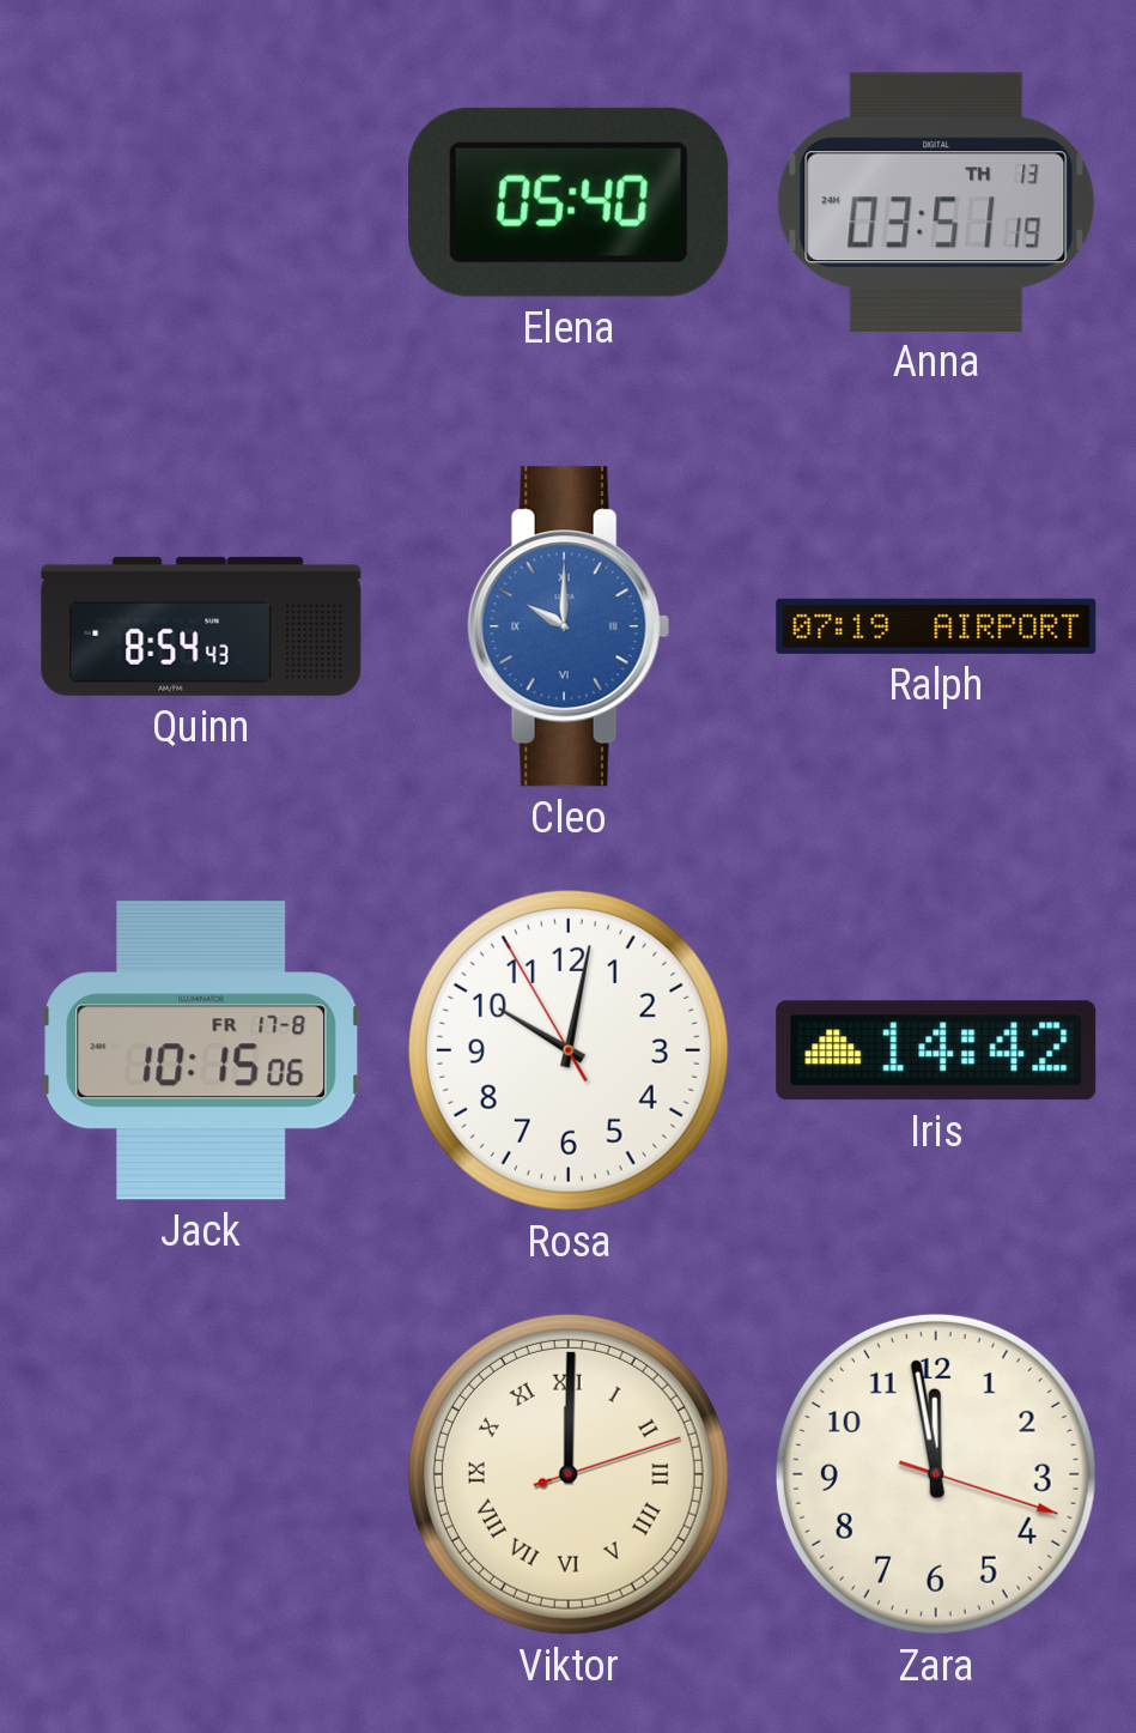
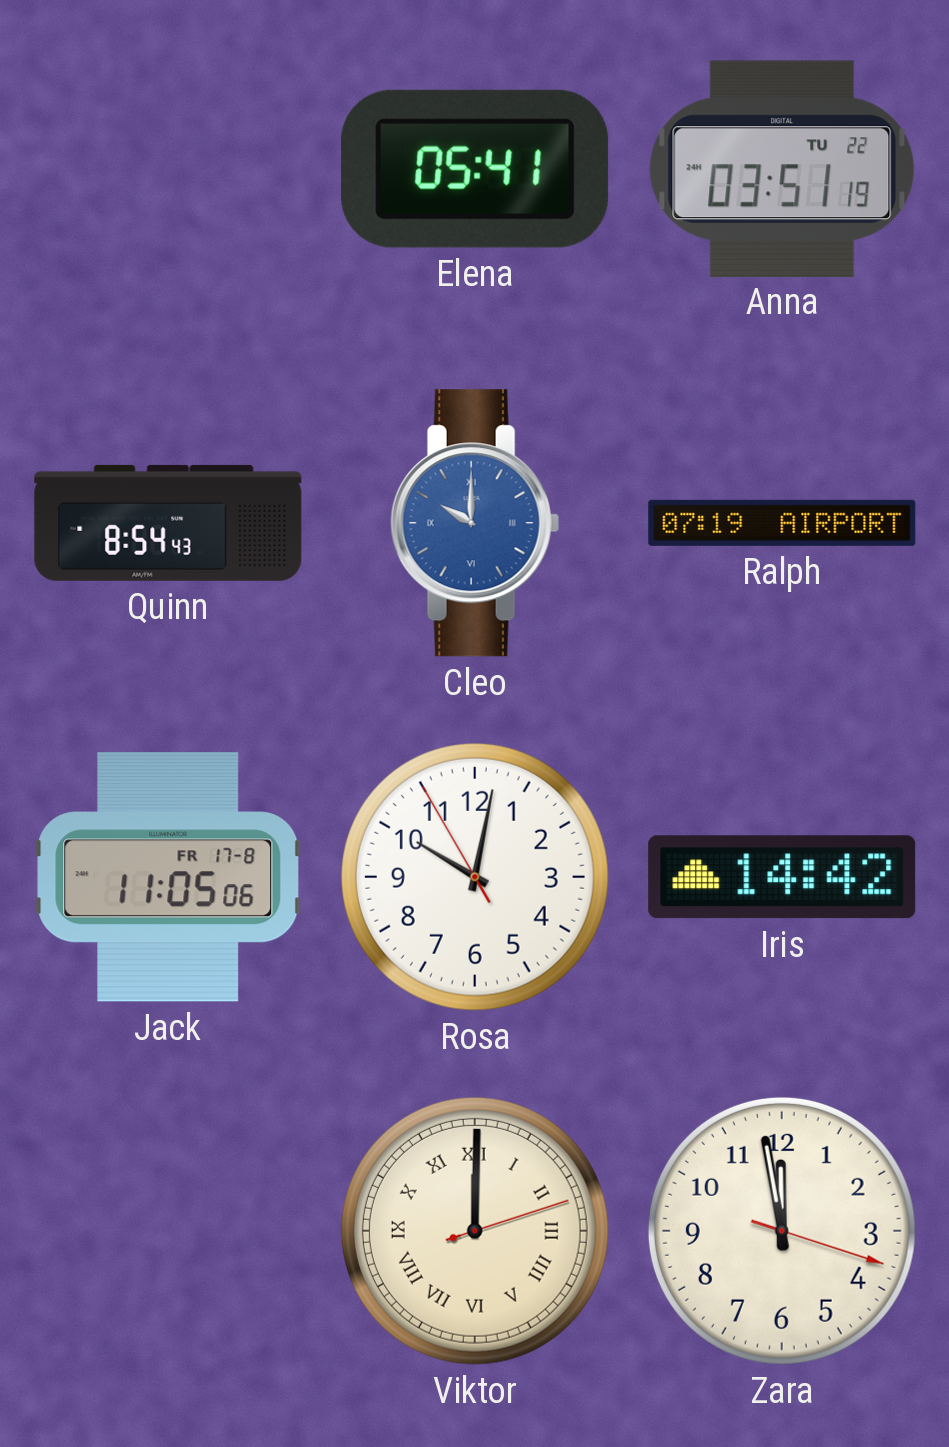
Elena: 05:40 -> 05:41
Anna date: TH 13 -> TU 22
Jack: 10:15 -> 11:05
